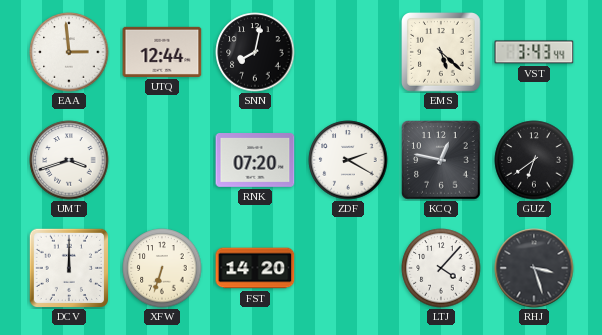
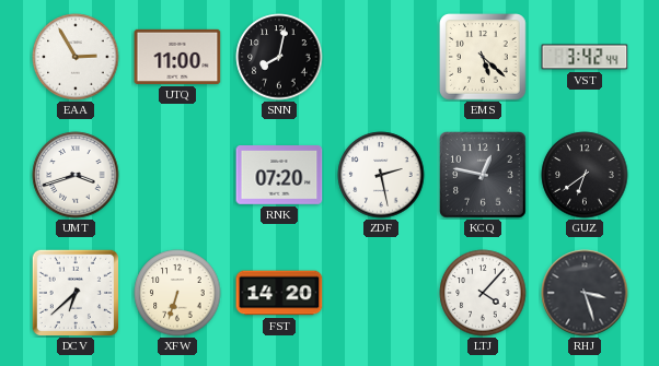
EAA: 2:59 -> 2:55
UTQ: 12:44 -> 11:00
VST: 3:43 -> 3:42
ZDF: 2:20 -> 2:28
DCV: 12:00 -> 6:38
